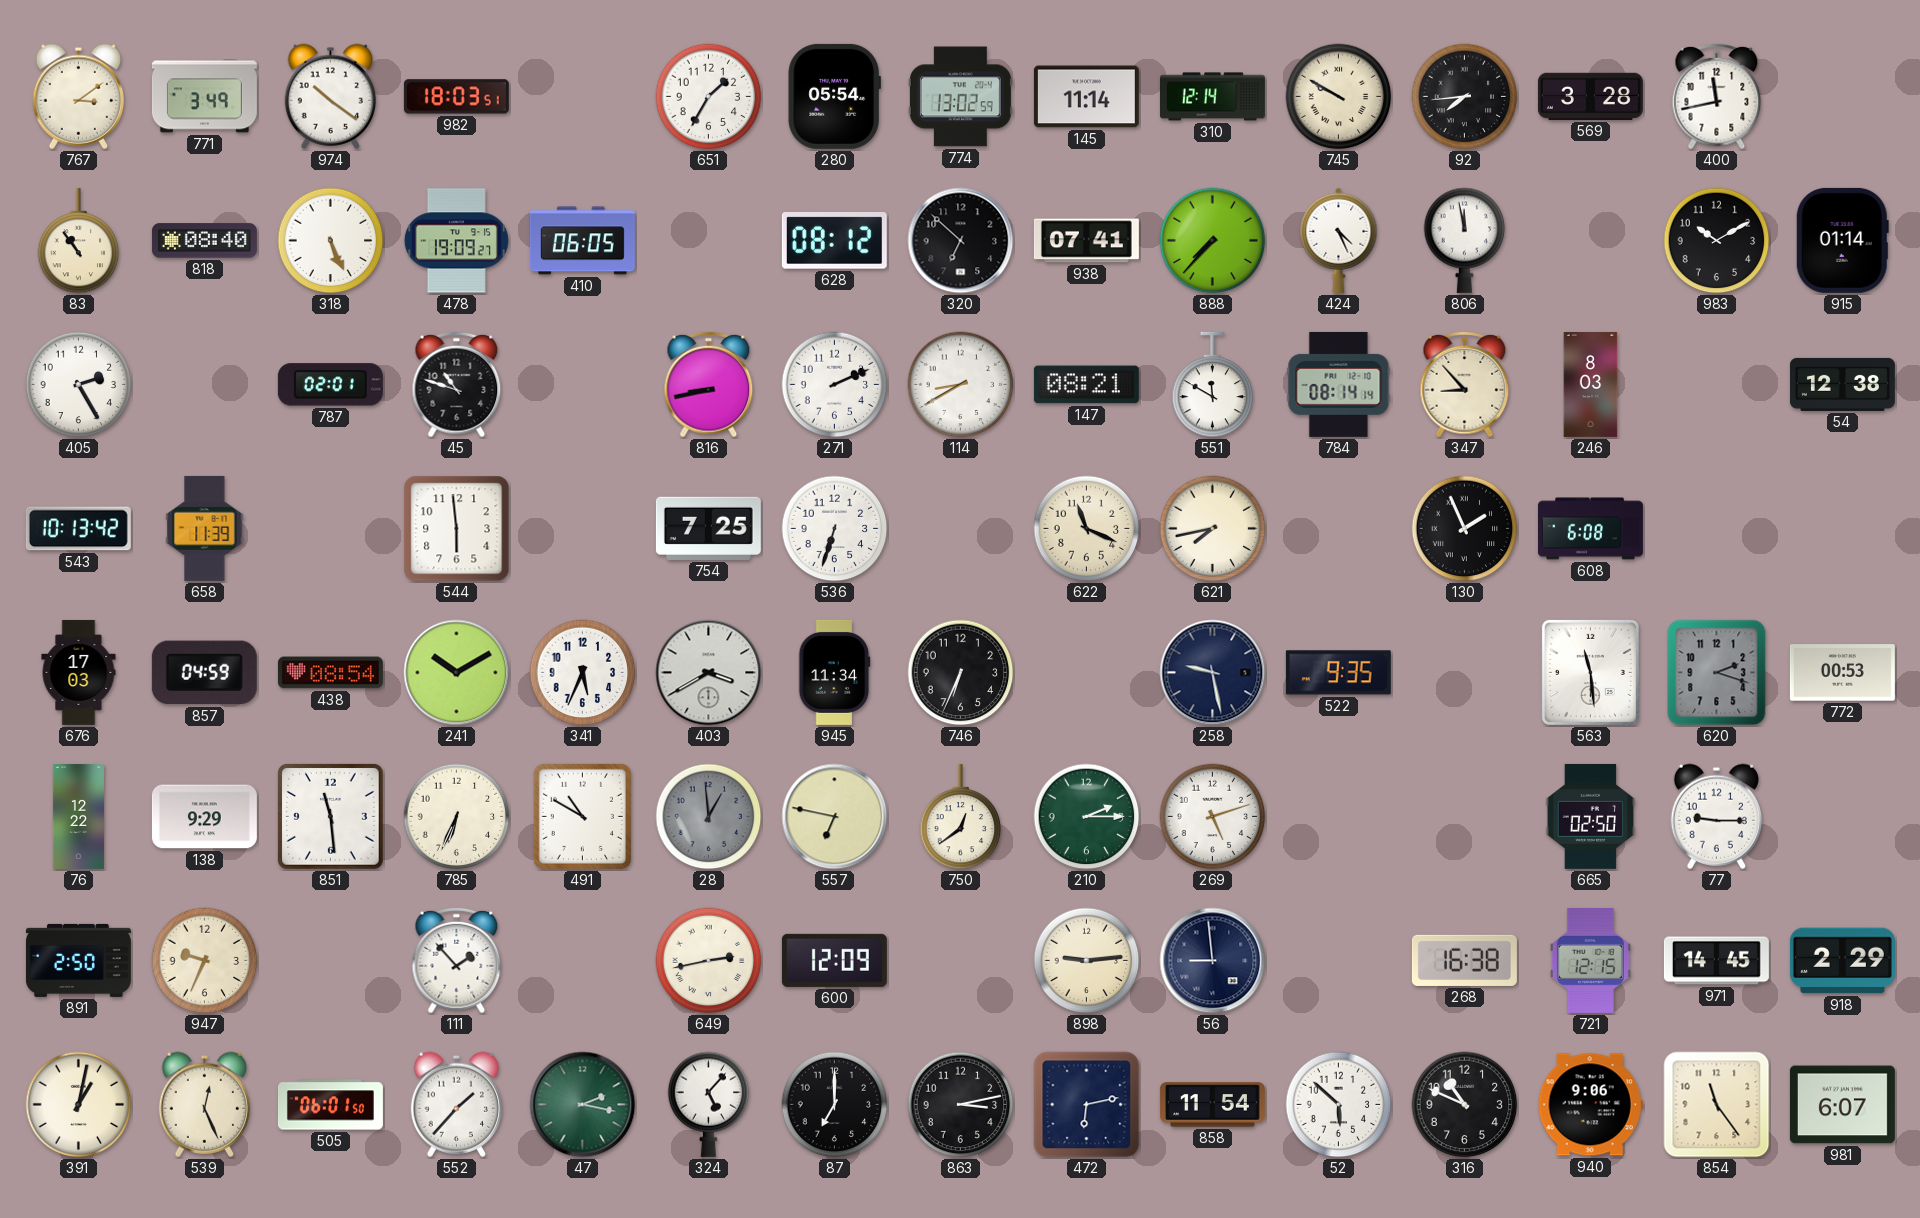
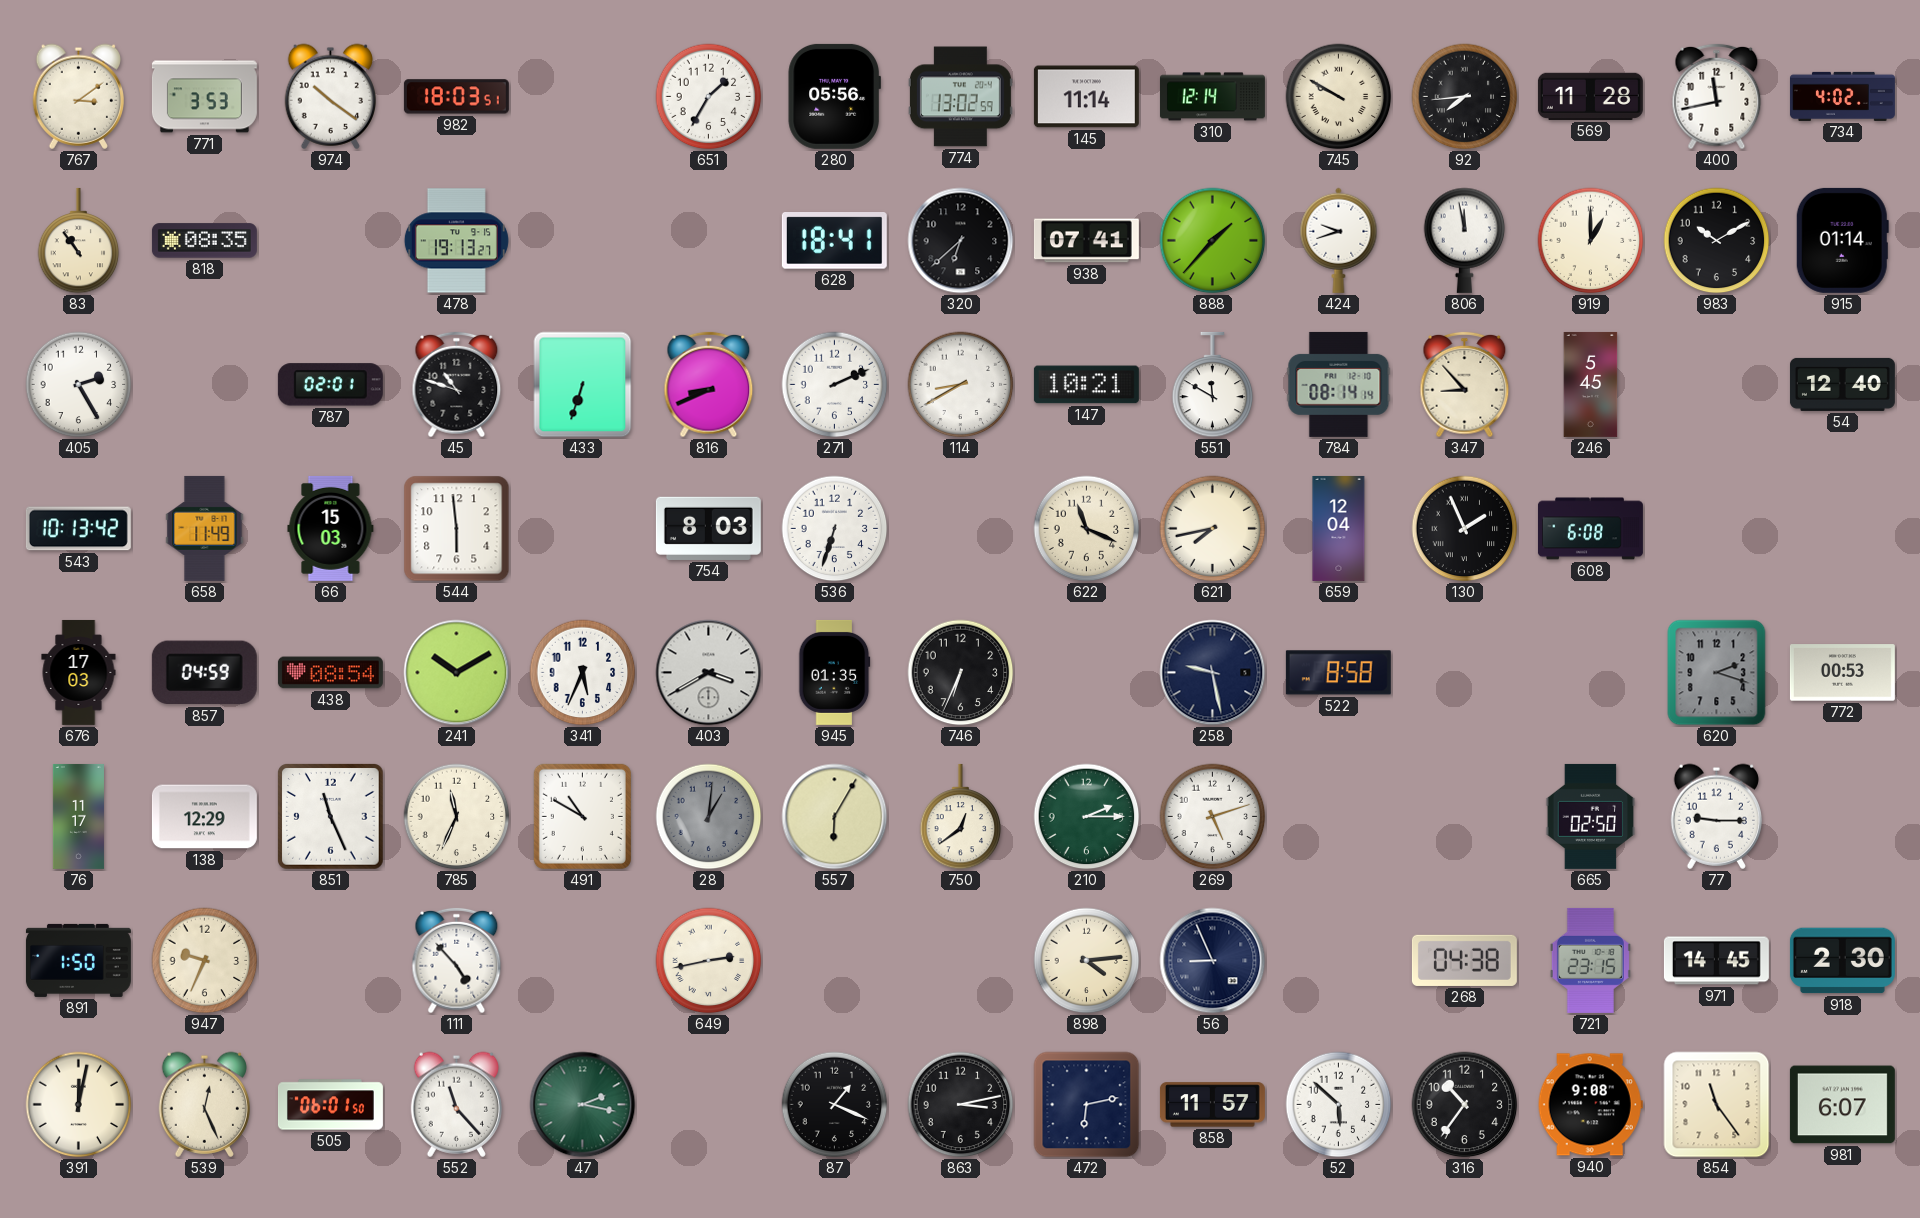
771: 3:49 -> 3:53
280: 05:54 -> 05:56
569: 3:28 -> 11:28
734: none -> 4:02
818: 08:40 -> 08:35
318: 5:26 -> none
478: 19:09 -> 19:13
410: 06:05 -> none
628: 08:12 -> 18:41
320: 6:52 -> 6:38
888: 7:37 -> 1:37
424: 4:26 -> 9:42
919: none -> 1:00
433: none -> 6:33
816: 8:43 -> 8:41
147: 08:21 -> 10:21
246: 8:03 -> 5:45
54: 12:38 -> 12:40
658: 11:39 -> 11:49
66: none -> 15:03
754: 7:25 -> 8:03
659: none -> 12:04
945: 11:34 -> 01:35
522: 9:35 -> 8:58
563: 11:29 -> none
76: 12:22 -> 11:17
138: 9:29 -> 12:29
851: 11:29 -> 11:26
785: 6:34 -> 11:34
28: 12:59 -> 1:01
557: 6:47 -> 6:05
891: 2:50 -> 1:50
111: 1:53 -> 4:53
600: 12:09 -> none
898: 9:14 -> 4:14
56: 8:59 -> 8:56
268: 16:38 -> 04:38
721: 12:15 -> 23:15
918: 2:29 -> 2:30
391: 1:02 -> 12:02
552: 1:37 -> 11:23
324: 5:07 -> none
87: 7:00 -> 1:19
858: 11:54 -> 11:57
316: 10:49 -> 10:36
940: 9:06 -> 9:08
